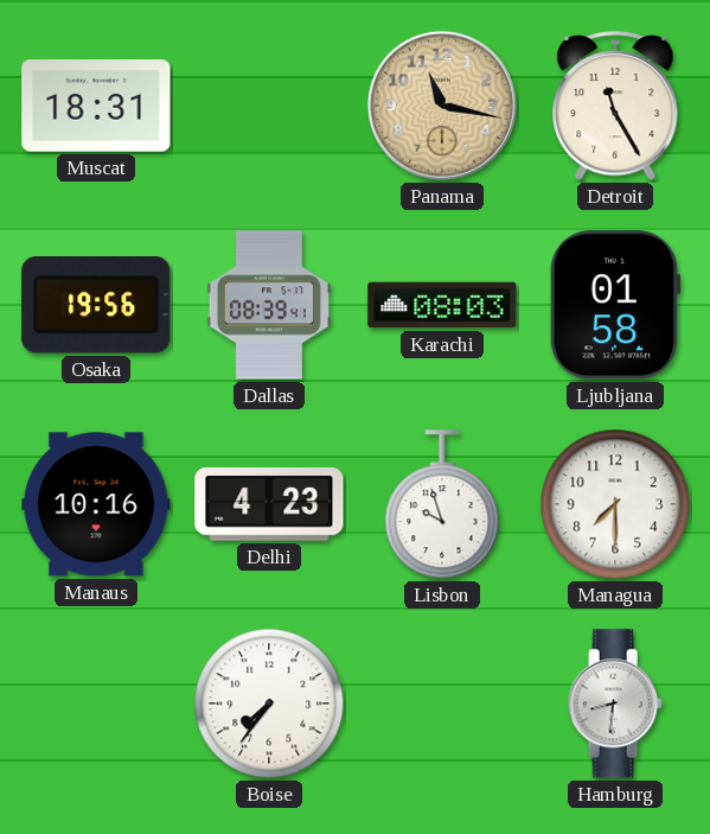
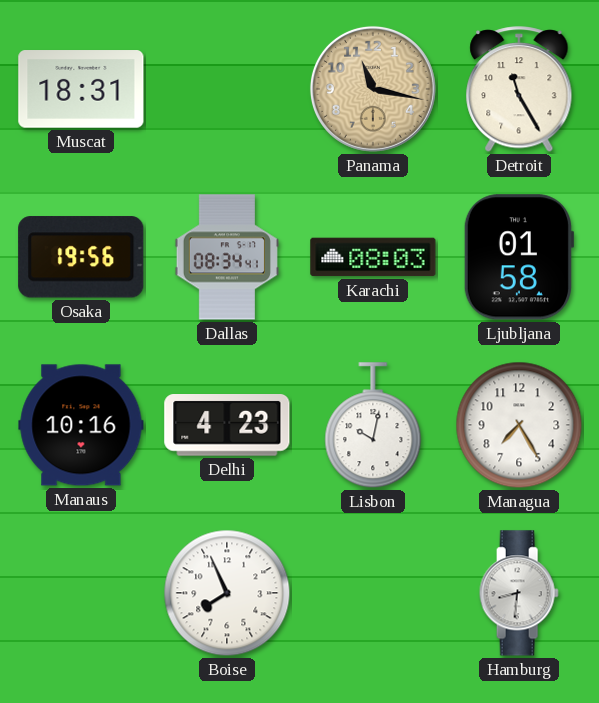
Dallas: 08:39 -> 08:34
Lisbon: 9:57 -> 10:02
Managua: 7:30 -> 7:25
Boise: 7:36 -> 7:56
